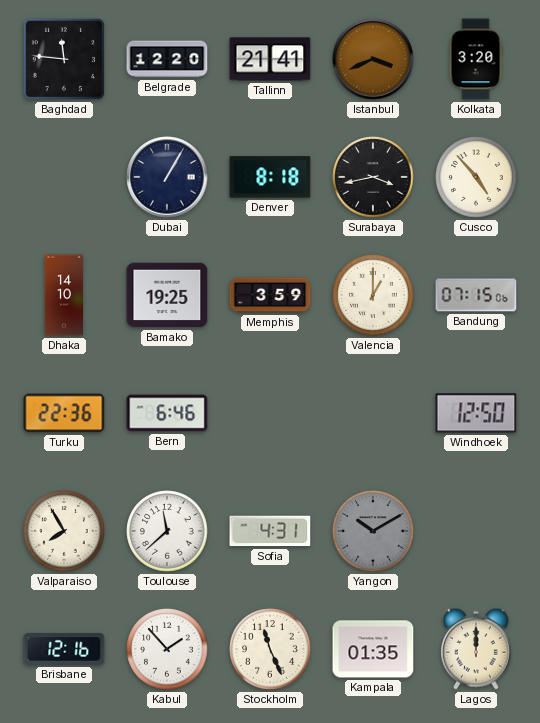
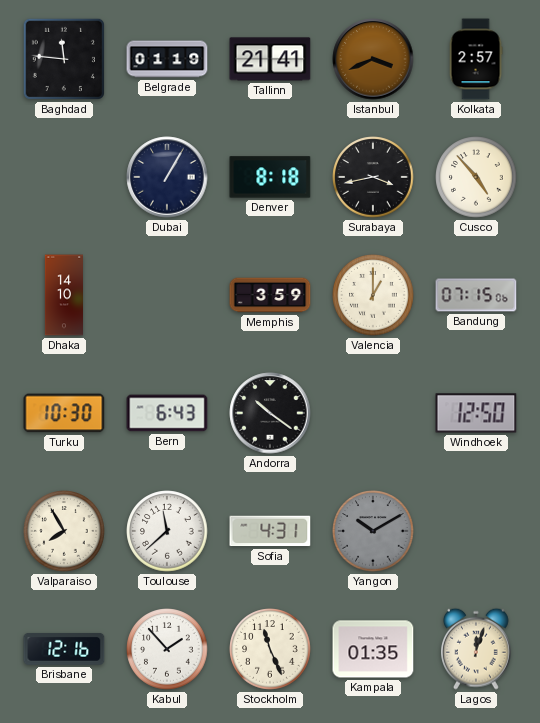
Belgrade: 12:20 -> 01:19
Kolkata: 3:20 -> 2:57
Bamako: 19:25 -> none
Turku: 22:36 -> 10:30
Bern: 6:46 -> 6:43
Andorra: none -> 10:21
Lagos: 12:00 -> 12:03
